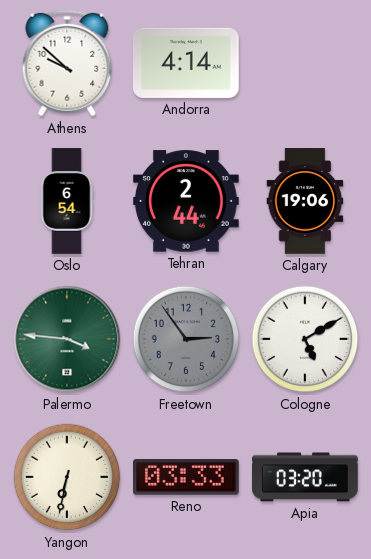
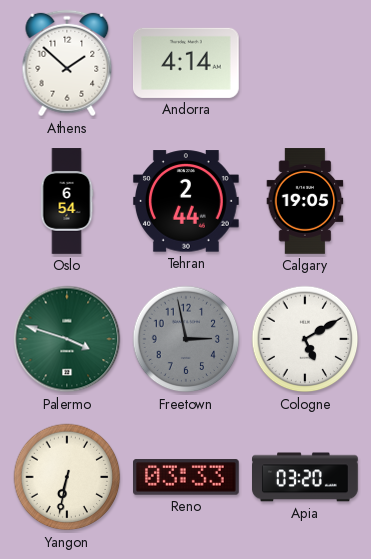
Athens: 9:52 -> 1:52
Calgary: 19:06 -> 19:05
Palermo: 3:46 -> 3:48
Freetown: 2:54 -> 2:58
